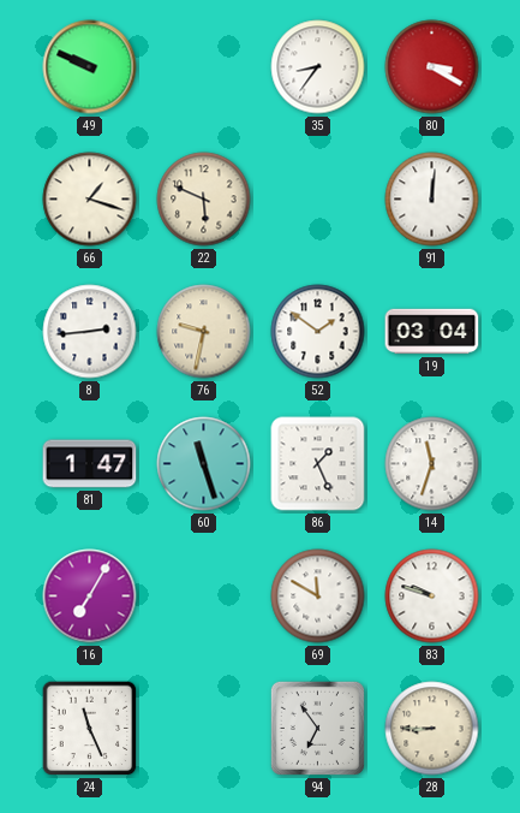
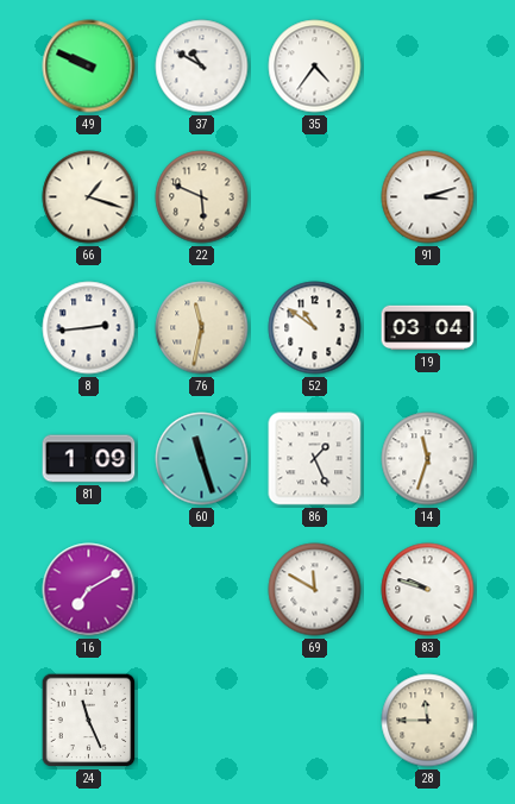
37: none -> 10:50
35: 8:36 -> 4:36
80: 3:20 -> none
91: 12:01 -> 3:12
76: 9:32 -> 11:32
52: 1:51 -> 10:51
81: 1:47 -> 1:09
16: 7:05 -> 7:10
94: 6:54 -> none
28: 8:45 -> 11:45
